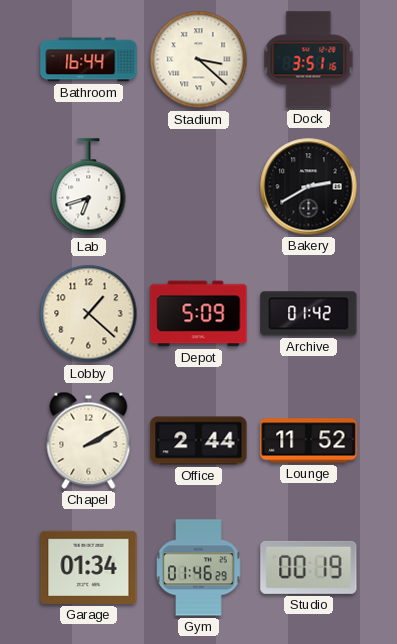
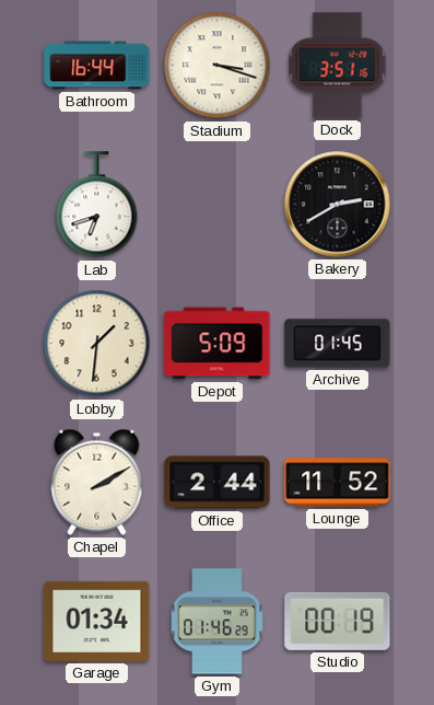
Stadium: 3:22 -> 3:18
Lobby: 1:22 -> 1:31
Archive: 01:42 -> 01:45
